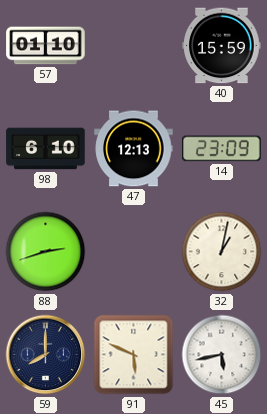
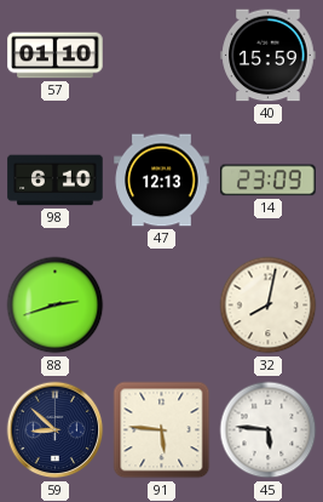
32: 1:02 -> 8:02
59: 8:00 -> 8:52
91: 5:49 -> 5:46
45: 5:43 -> 5:46
